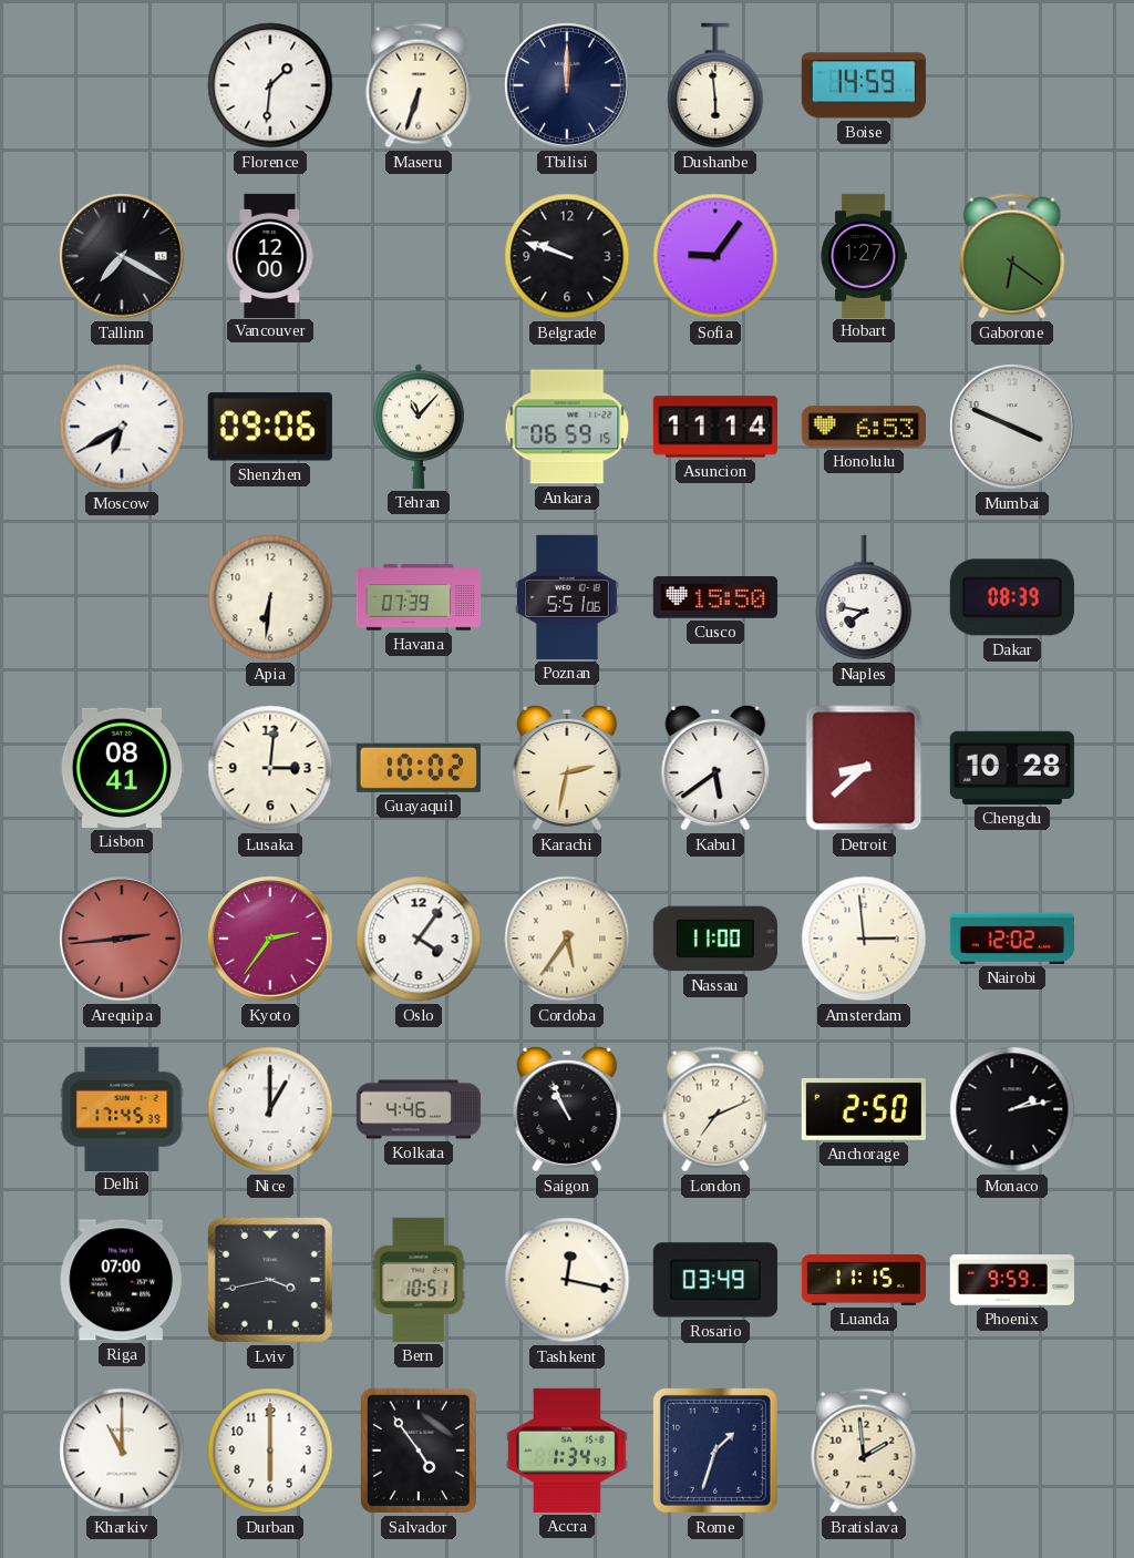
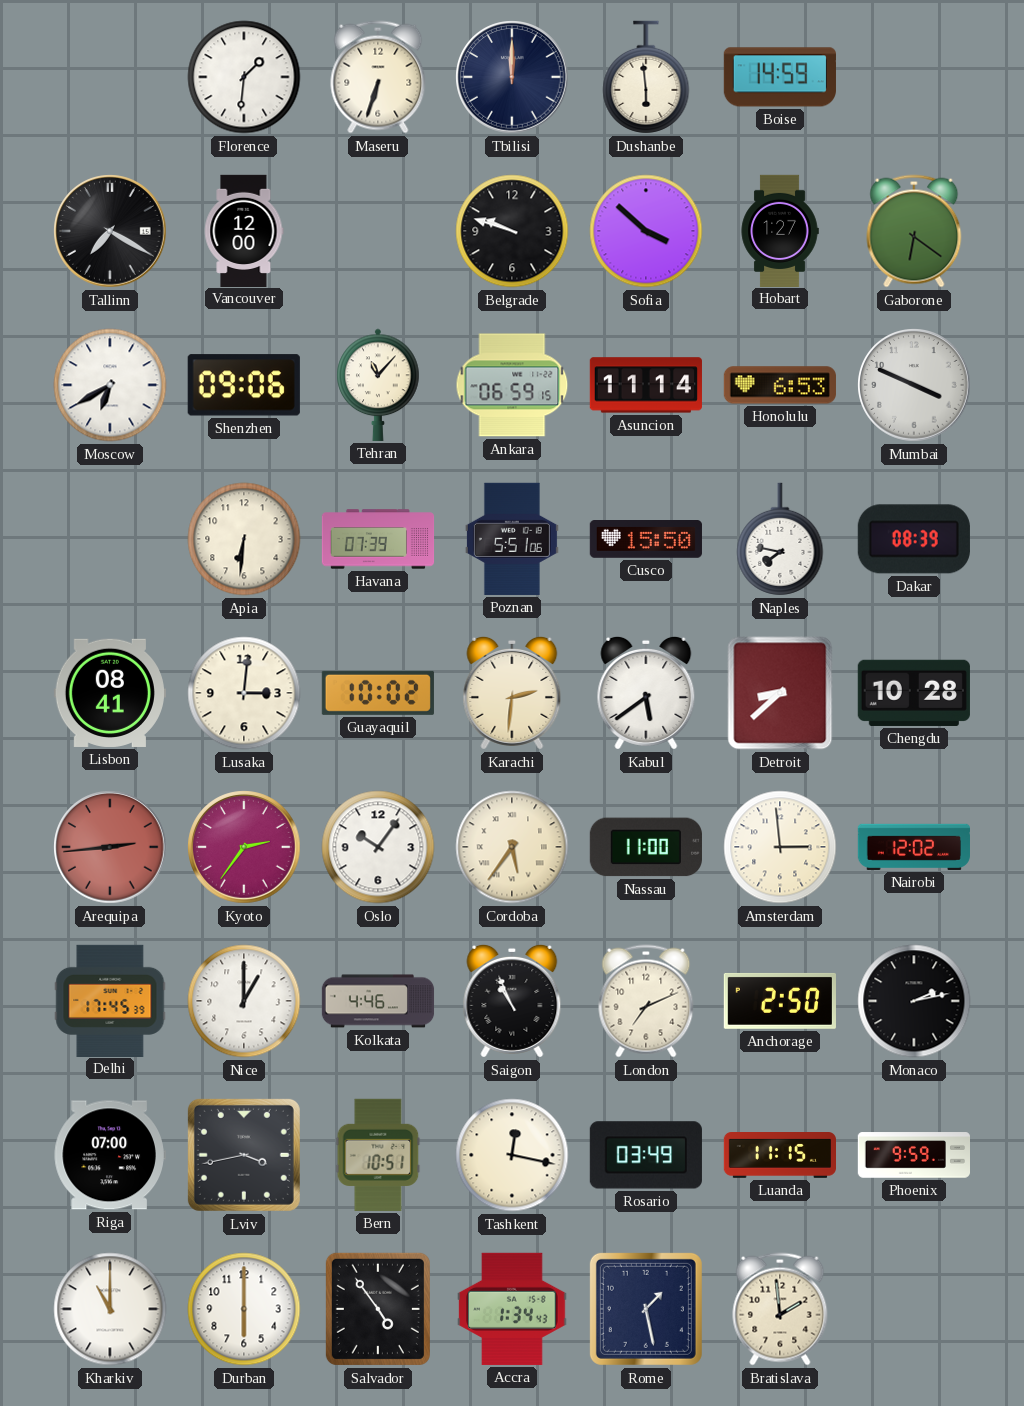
Sofia: 9:06 -> 3:52
Karachi: 2:32 -> 2:31
Oslo: 4:06 -> 10:06
Rome: 1:33 -> 1:28
